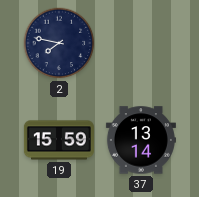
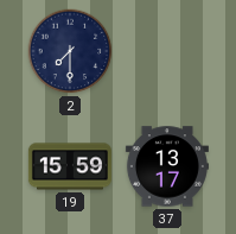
2: 7:47 -> 7:30
37: 13:14 -> 13:17
